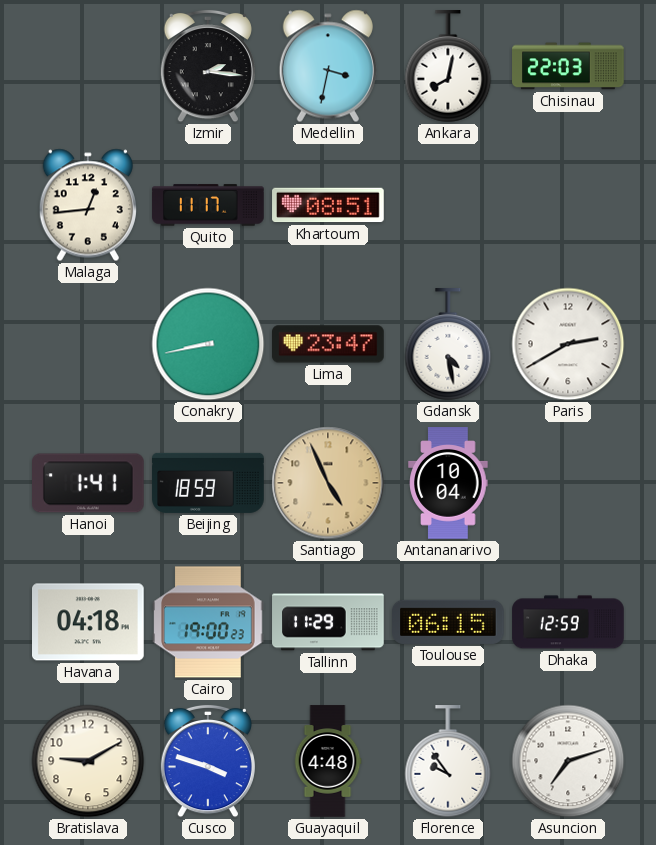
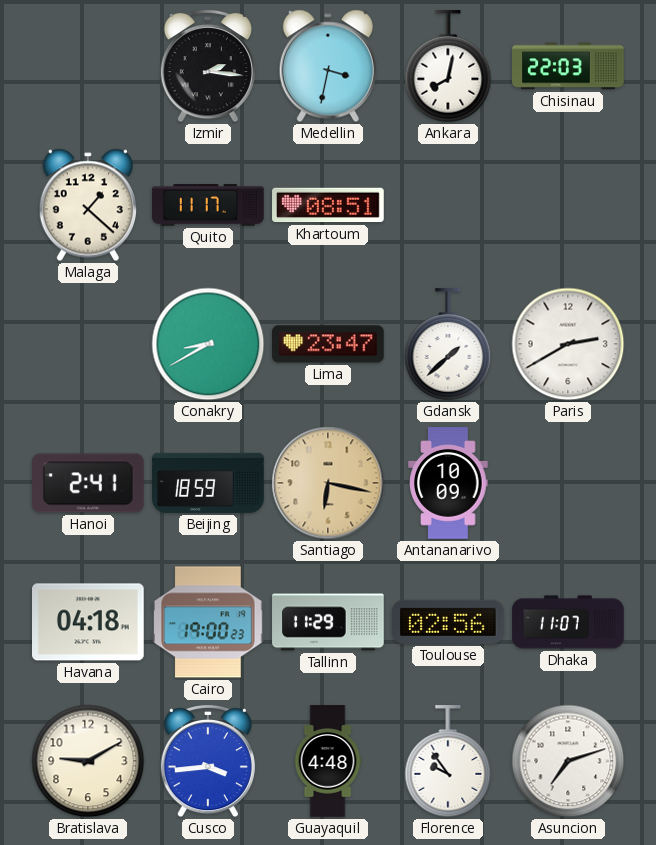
Malaga: 12:44 -> 1:22
Conakry: 8:43 -> 8:40
Gdansk: 4:28 -> 1:38
Hanoi: 1:41 -> 2:41
Santiago: 4:56 -> 6:17
Antananarivo: 10:04 -> 10:09
Toulouse: 06:15 -> 02:56
Dhaka: 12:59 -> 11:07
Cusco: 3:48 -> 3:44
